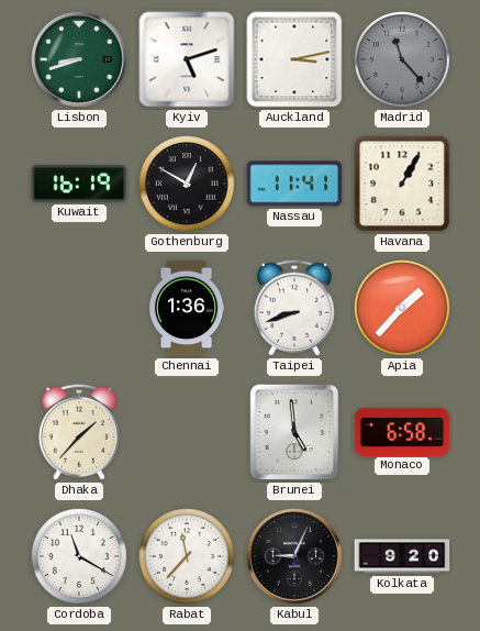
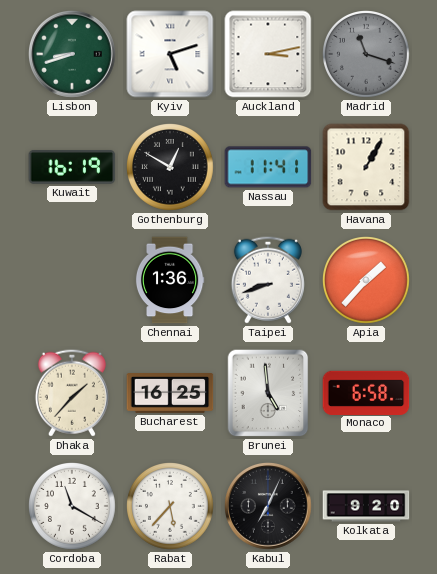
Madrid: 11:23 -> 11:18
Bucharest: none -> 16:25
Rabat: 11:37 -> 5:37
Kabul: 9:04 -> 7:04
